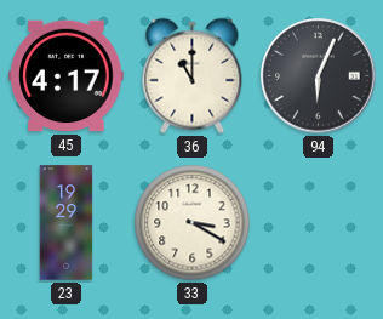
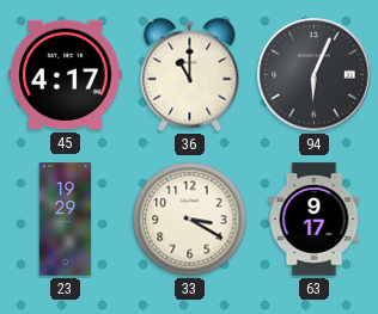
63: none -> 9:17
